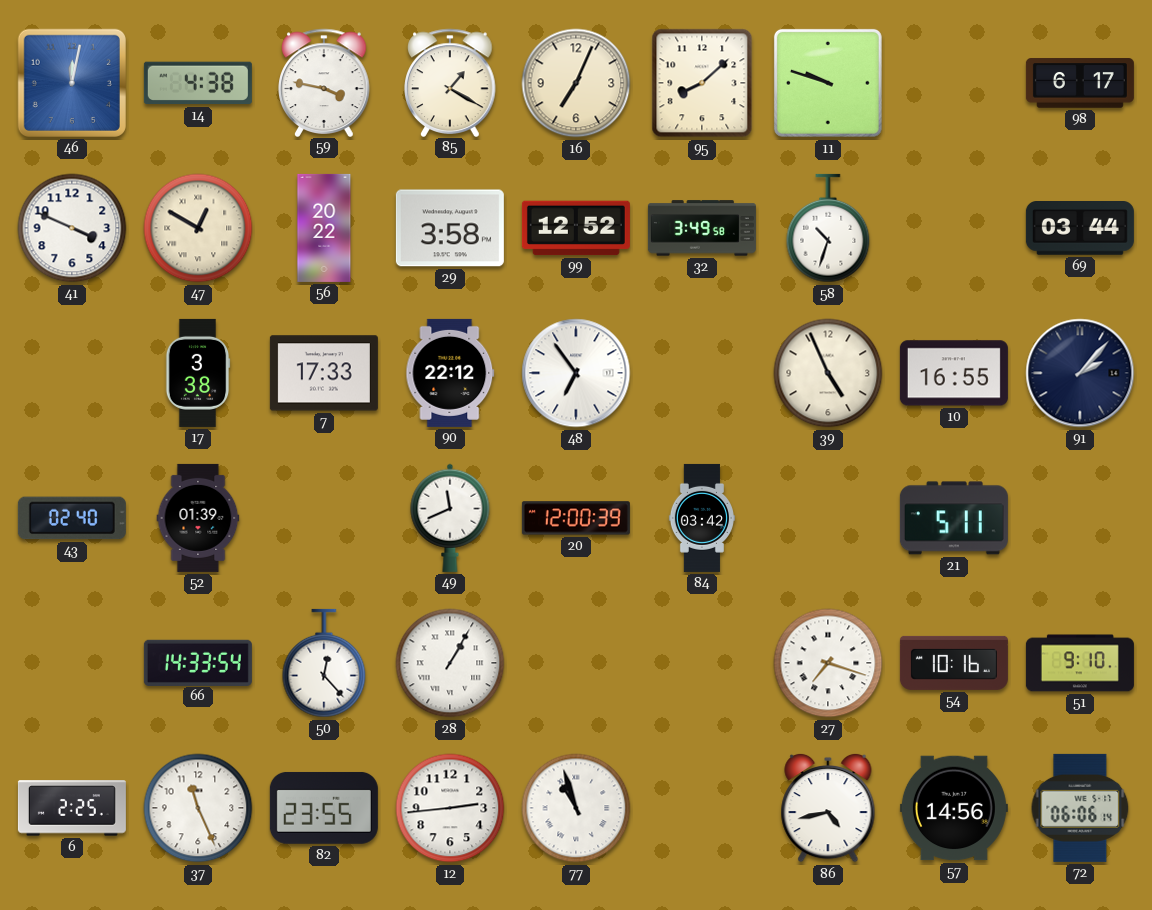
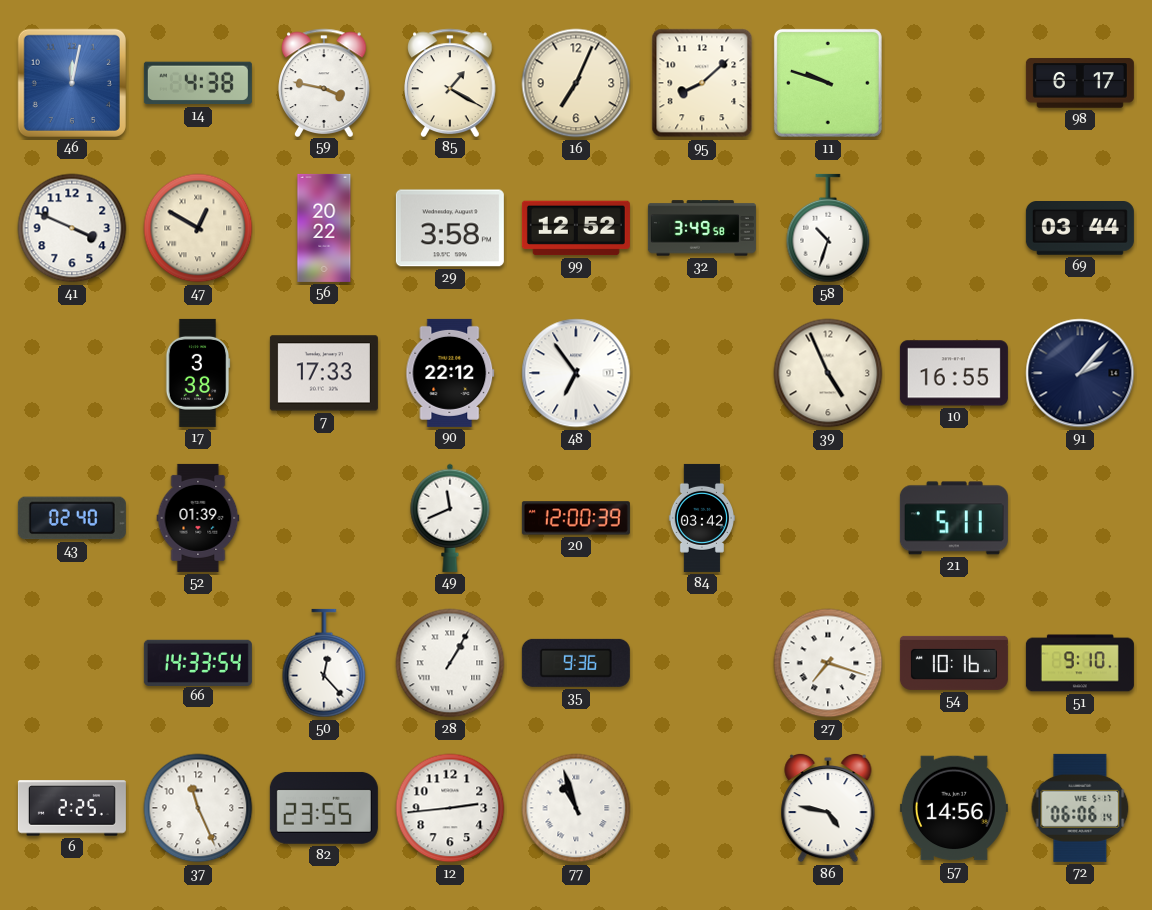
35: none -> 9:36
86: 4:43 -> 4:47
